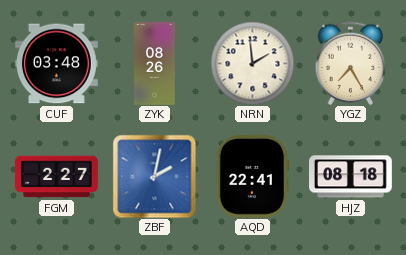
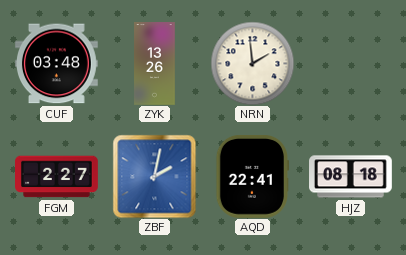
ZYK: 08:26 -> 13:26
YGZ: 7:25 -> none
